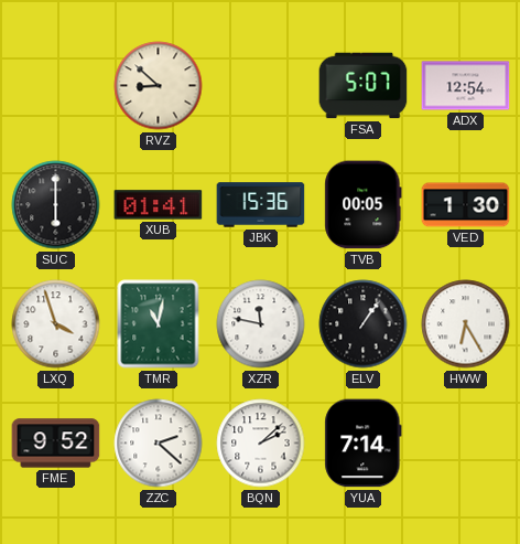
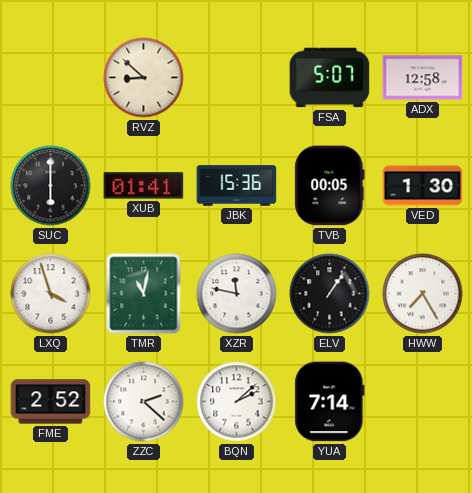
ADX: 12:54 -> 12:58
HWW: 6:25 -> 7:25
FME: 9:52 -> 2:52
